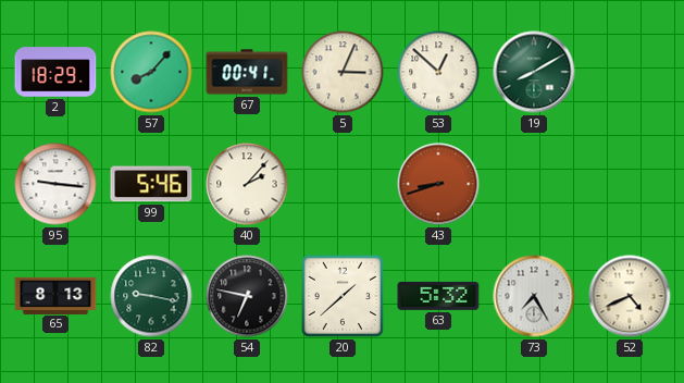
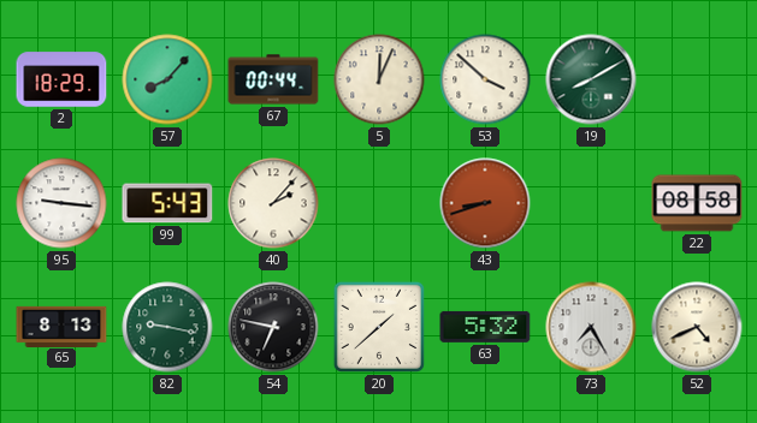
67: 00:41 -> 00:44
5: 3:04 -> 12:04
53: 12:52 -> 3:52
99: 5:46 -> 5:43
22: none -> 08:58
